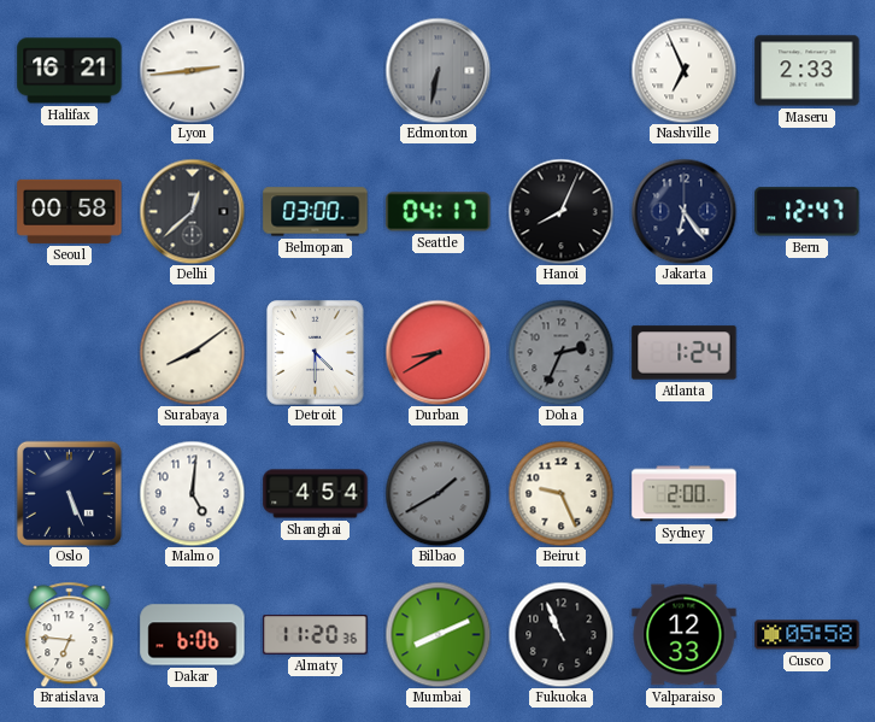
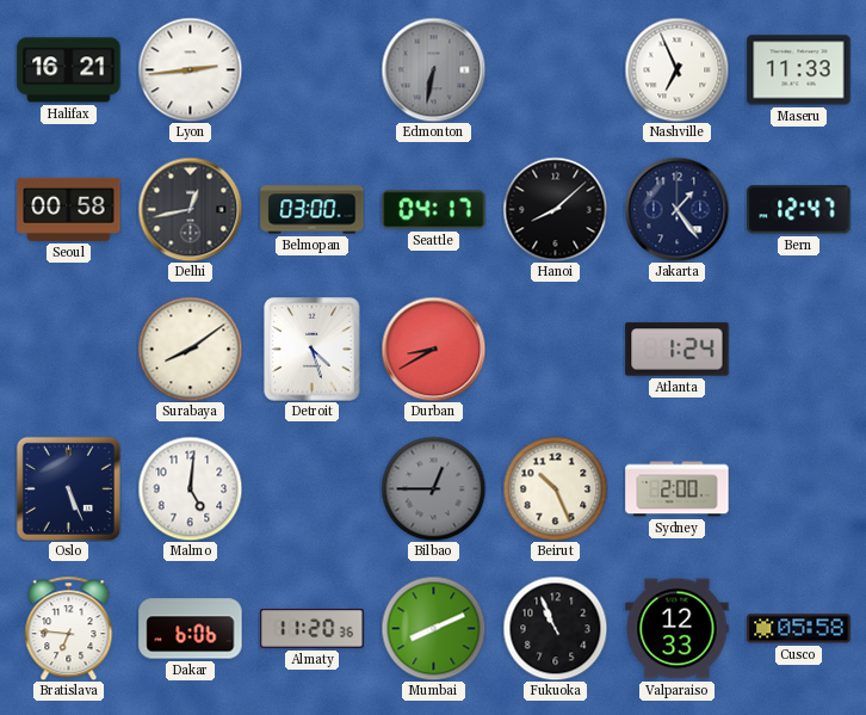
Maseru: 2:33 -> 11:33
Delhi: 12:38 -> 12:43
Hanoi: 8:04 -> 8:08
Jakarta: 6:24 -> 1:24
Detroit: 4:30 -> 4:27
Doha: 2:34 -> none
Shanghai: 4:54 -> none
Bilbao: 1:40 -> 12:45
Beirut: 9:26 -> 10:26
